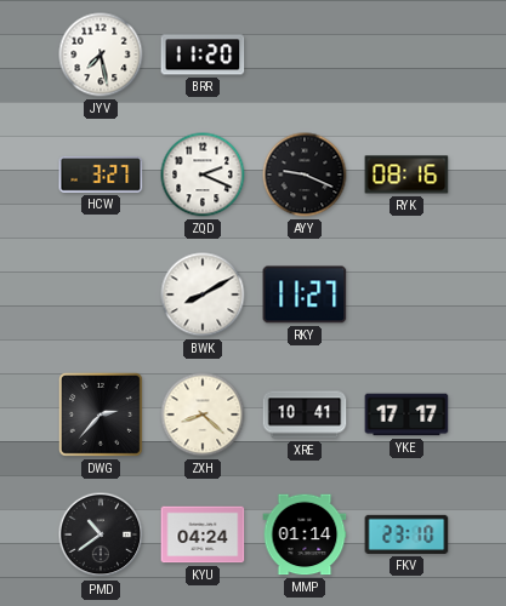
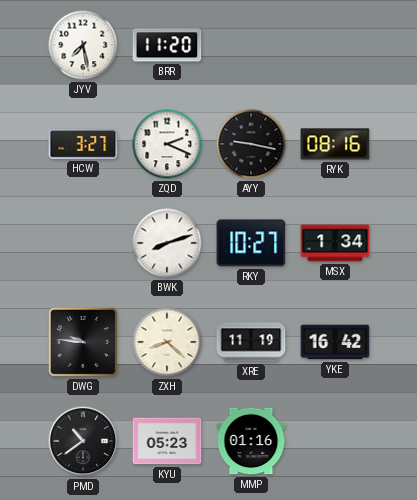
AYY: 9:19 -> 9:17
BWK: 8:10 -> 8:12
RKY: 11:27 -> 10:27
MSX: none -> 1:34
DWG: 2:37 -> 9:46
XRE: 10:41 -> 11:19
YKE: 17:17 -> 16:42
KYU: 04:24 -> 05:23
MMP: 01:14 -> 01:16
FKV: 23:10 -> none
